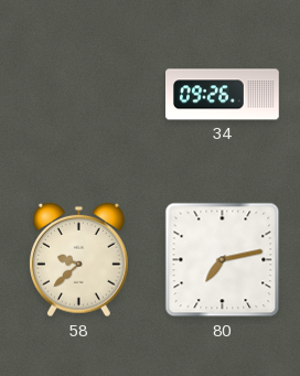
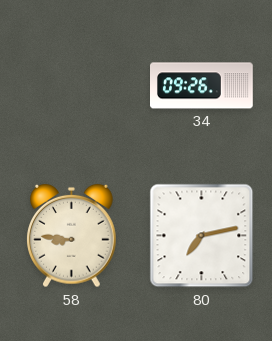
58: 9:38 -> 8:46
